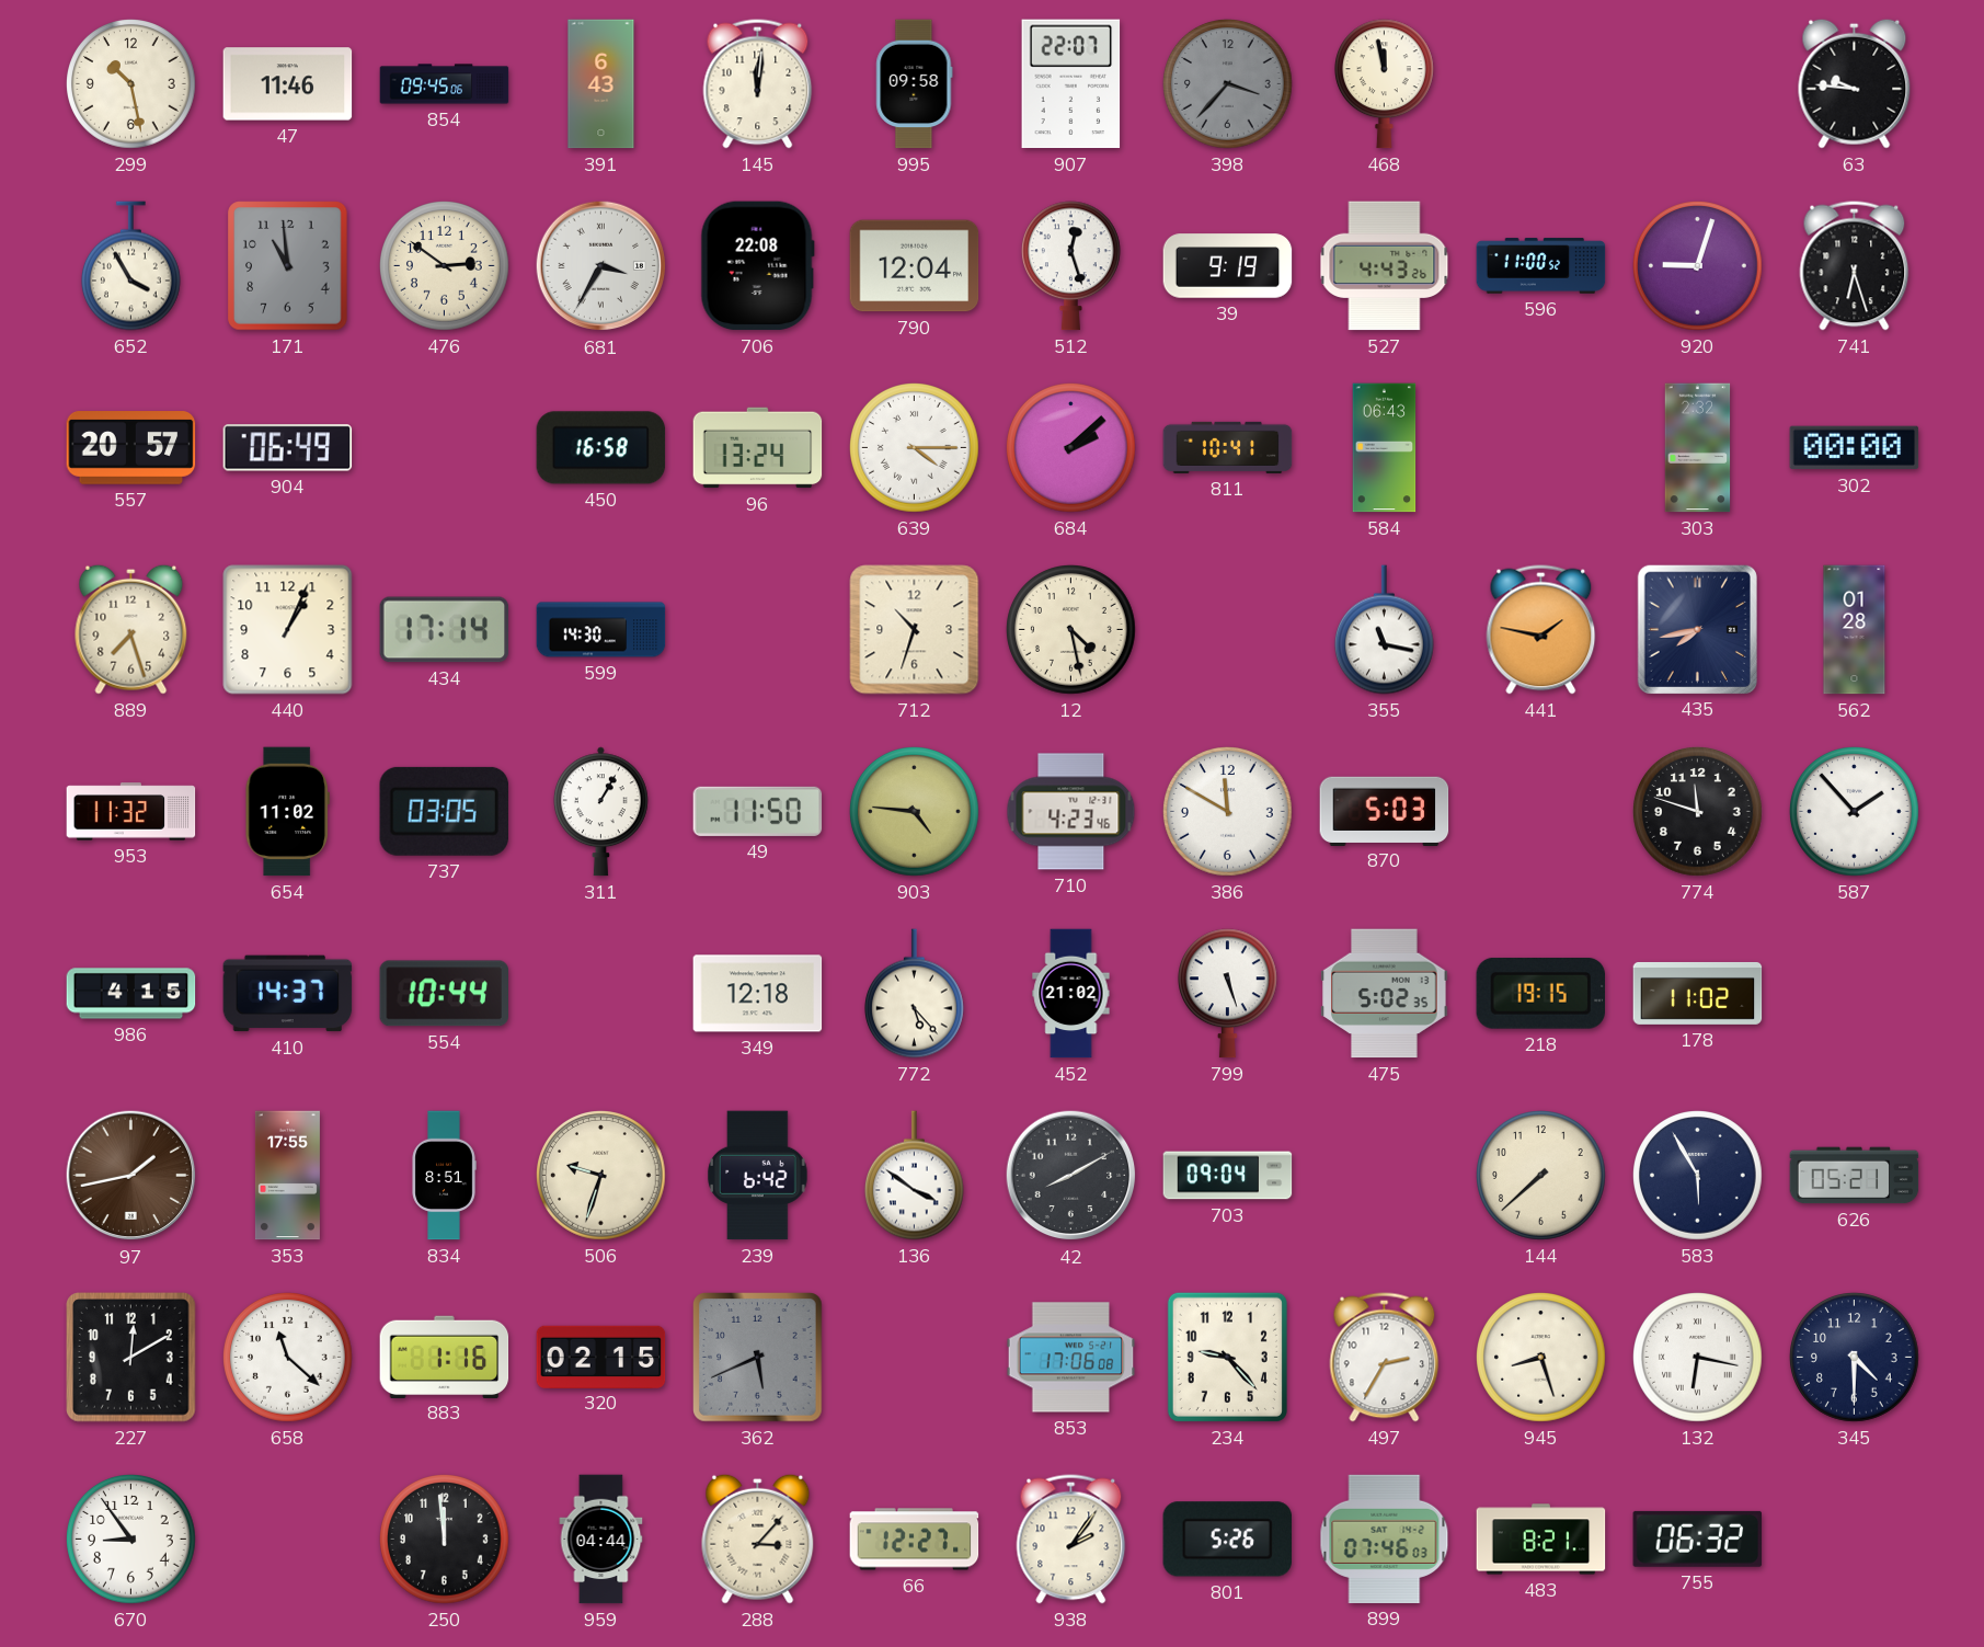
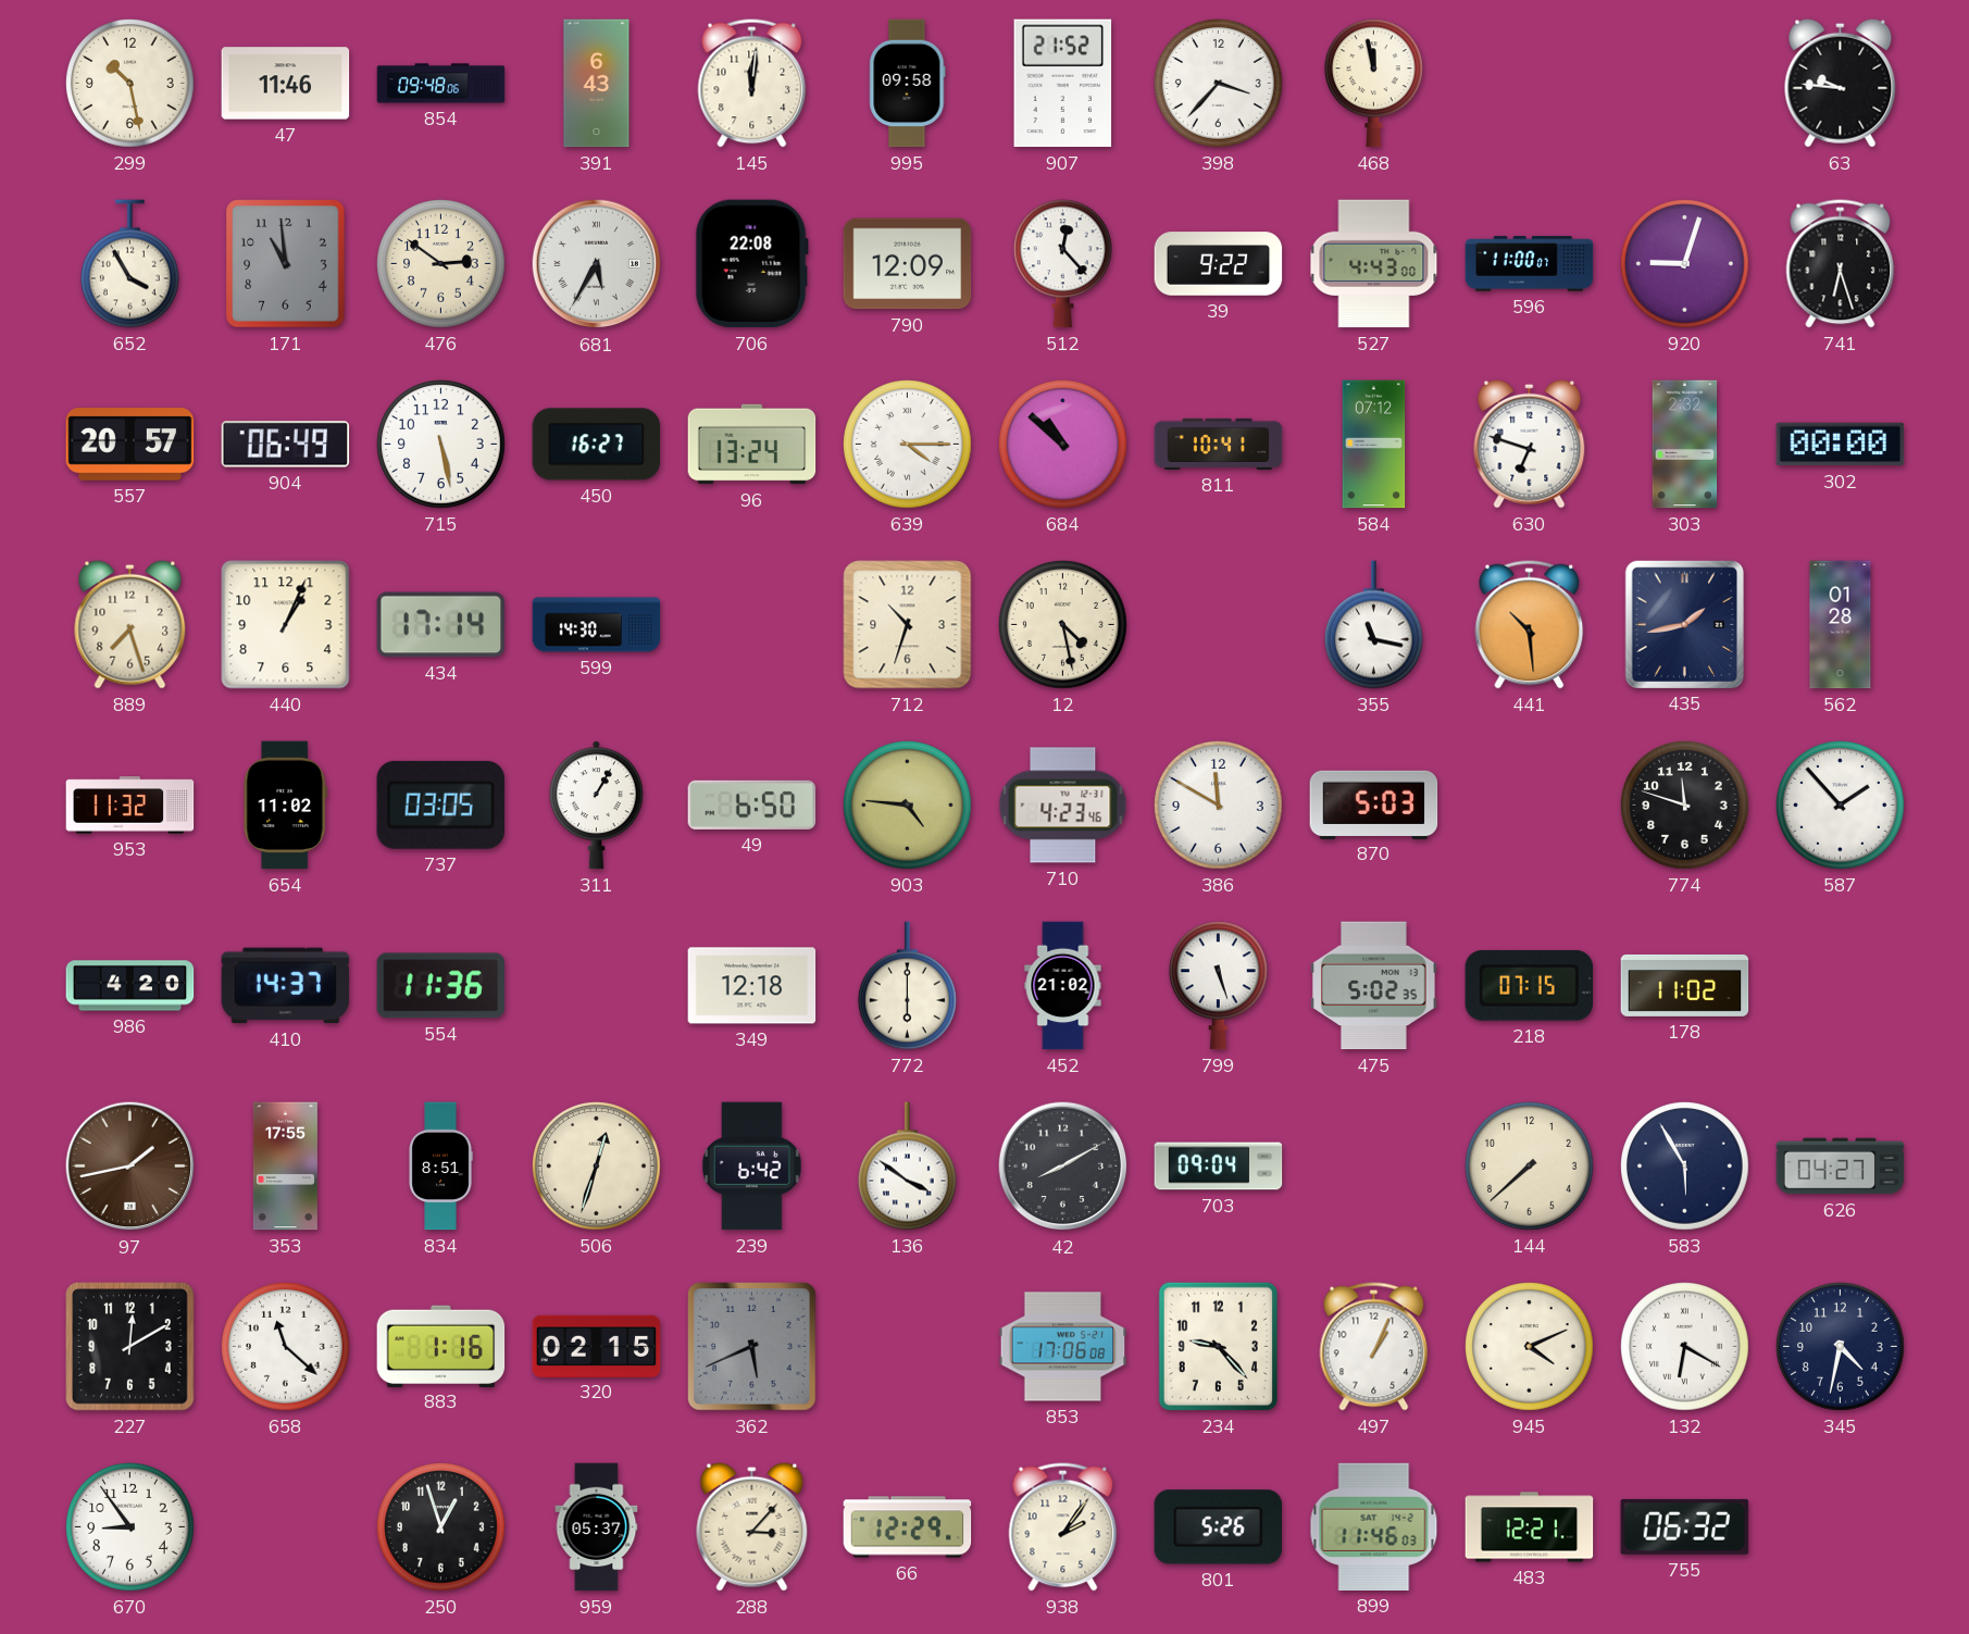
854: 09:45 -> 09:48
907: 22:07 -> 21:52
398 dial: grey -> white
681: 3:35 -> 5:35
790: 12:04 -> 12:09
512: 12:27 -> 12:23
39: 9:19 -> 9:22
527: 4:43:26 -> 4:43:00
596: 11:00:52 -> 11:00:07
715: none -> 5:28
450: 16:58 -> 16:27
684: 2:08 -> 10:52
584: 06:43 -> 07:12
630: none -> 6:48
441: 1:47 -> 10:29
435: 7:43 -> 1:43
49: 11:50 -> 6:50
986: 4:15 -> 4:20
554: 10:44 -> 11:36
772: 5:23 -> 6:00
218: 19:15 -> 07:15
506: 9:33 -> 12:33
626: 05:21 -> 04:27
497: 2:35 -> 1:04
945: 8:27 -> 4:11
132: 6:17 -> 6:20
345: 4:30 -> 4:32
250: 11:59 -> 12:57
959: 04:44 -> 05:37
66: 12:27 -> 12:29
899: 07:46 -> 11:46
483: 8:21 -> 12:21
